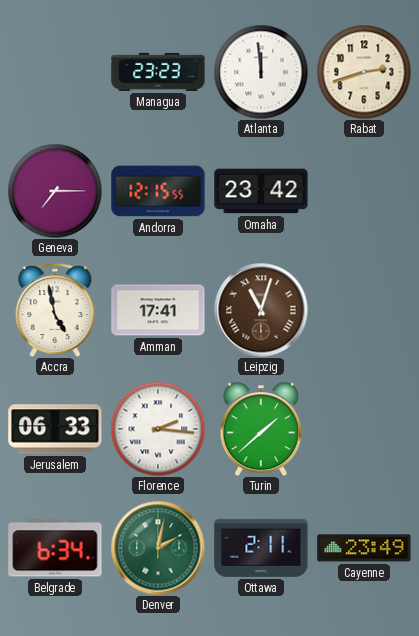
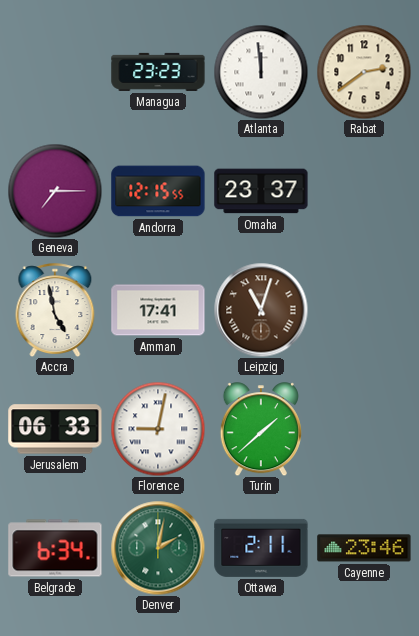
Rabat: 2:42 -> 2:39
Omaha: 23:42 -> 23:37
Florence: 2:16 -> 9:02
Cayenne: 23:49 -> 23:46
